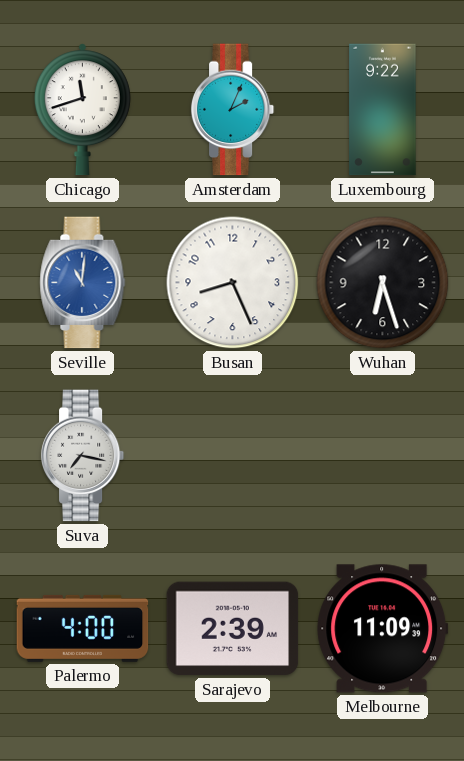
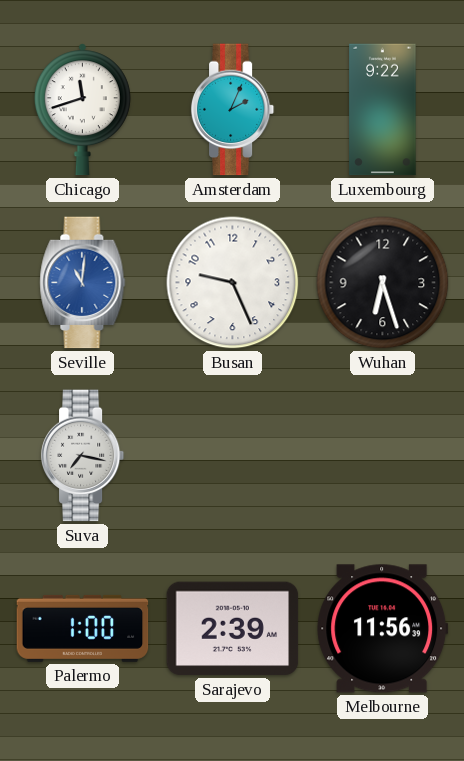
Busan: 8:26 -> 9:26
Palermo: 4:00 -> 1:00
Melbourne: 11:09 -> 11:56
